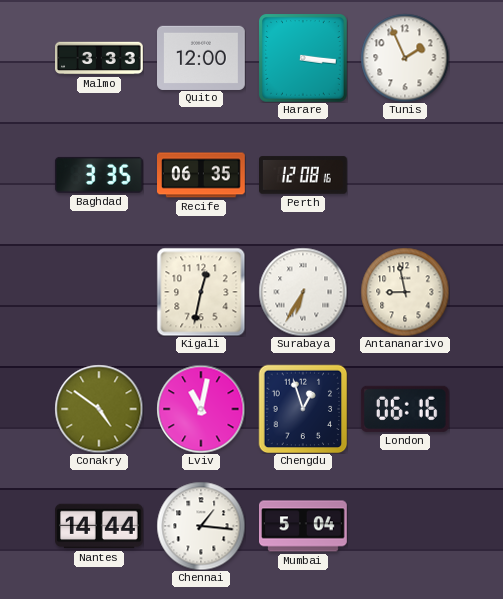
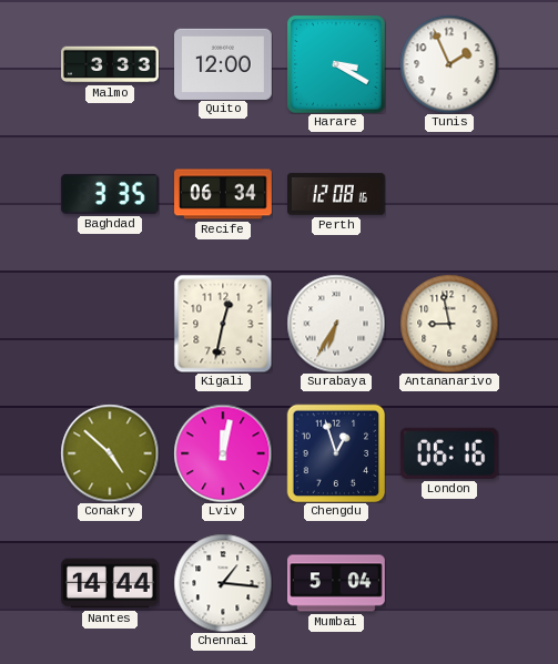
Harare: 3:16 -> 3:20
Recife: 06:35 -> 06:34
Conakry: 4:51 -> 4:52
Lviv: 11:02 -> 12:02
